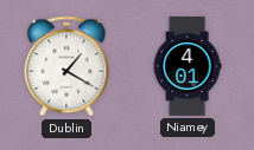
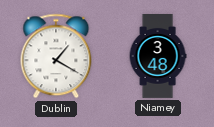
Niamey: 4:01 -> 3:48
